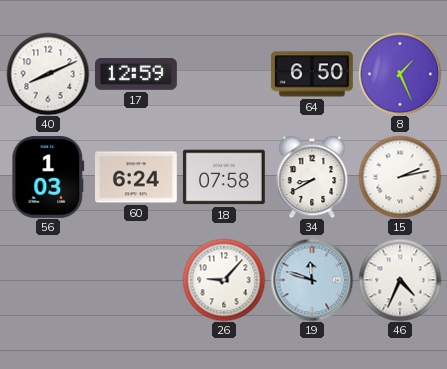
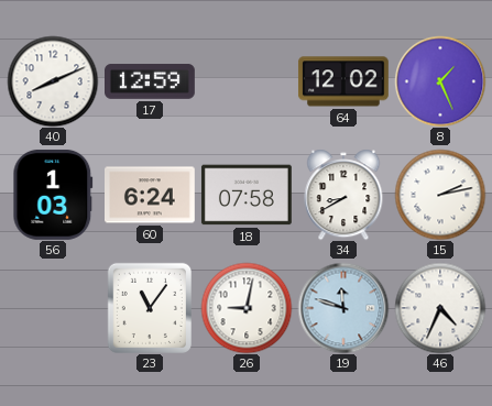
64: 6:50 -> 12:02
23: none -> 11:06
26: 9:07 -> 9:02
